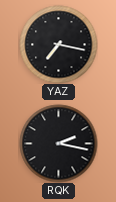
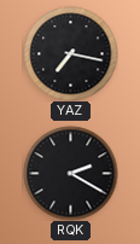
RQK: 2:17 -> 2:20
